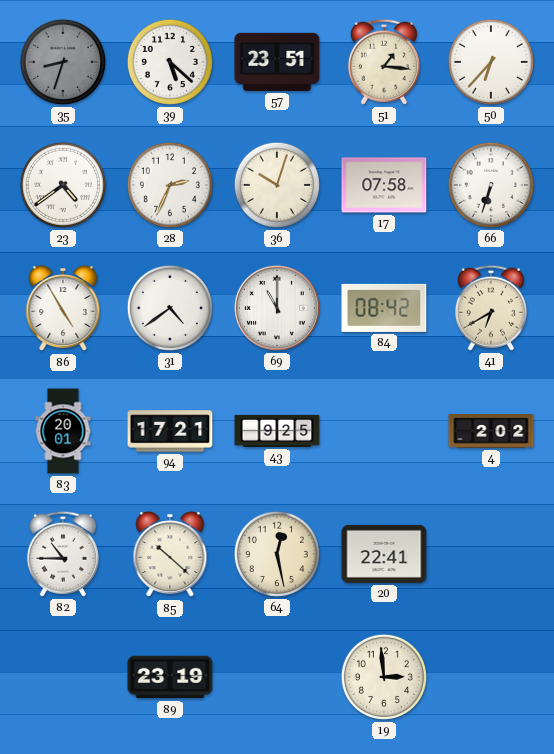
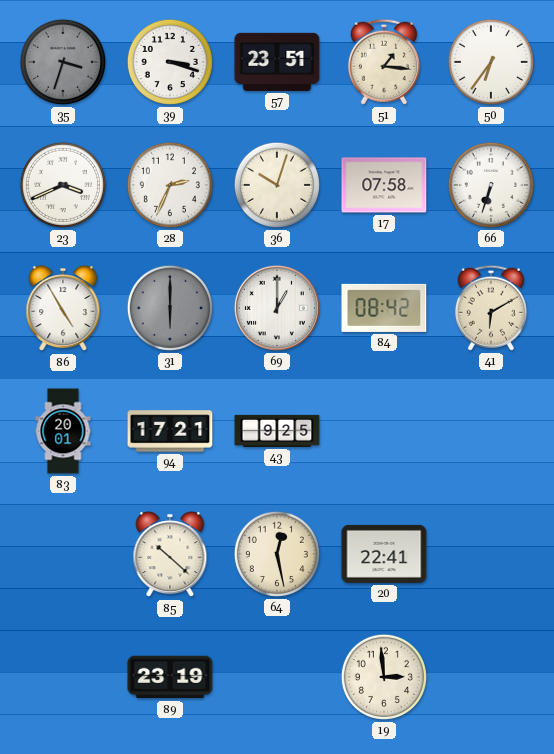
35: 8:33 -> 3:33
39: 5:22 -> 3:18
50: 6:37 -> 6:36
23: 4:39 -> 3:41
31: 4:39 -> 6:00
31 dial: white -> grey
69: 11:00 -> 1:00
41: 6:40 -> 6:10
4: 2:02 -> none
82: 10:45 -> none
